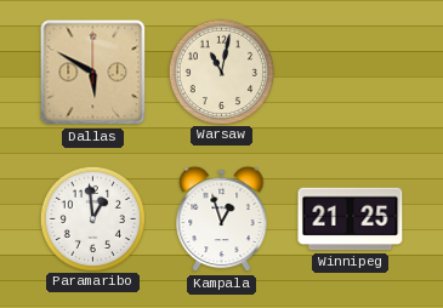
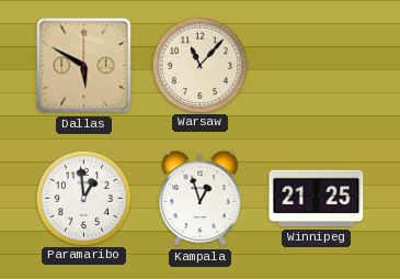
Warsaw: 11:02 -> 11:07
